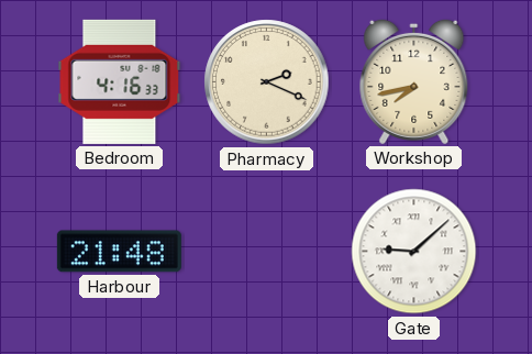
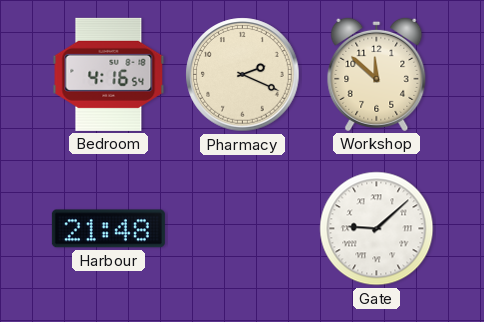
Bedroom: 4:16:33 -> 4:16:54
Workshop: 7:43 -> 11:52
